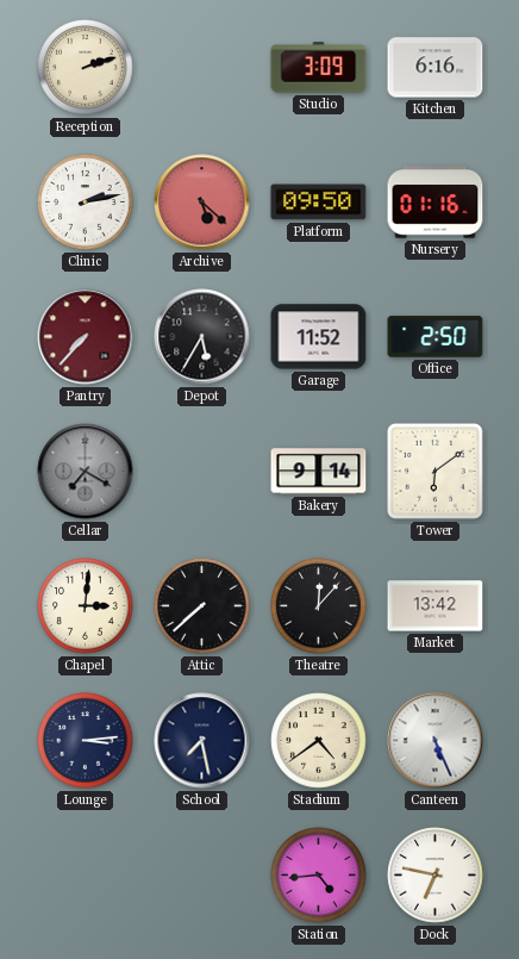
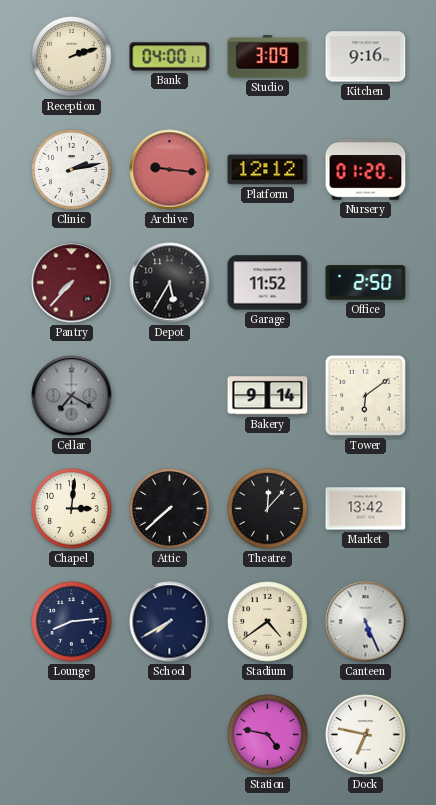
Bank: none -> 04:00
Kitchen: 6:16 -> 9:16
Archive: 5:22 -> 9:16
Platform: 09:50 -> 12:12
Nursery: 01:16 -> 01:20
Lounge: 3:14 -> 8:14
School: 7:28 -> 7:40
Station: 4:44 -> 4:47
